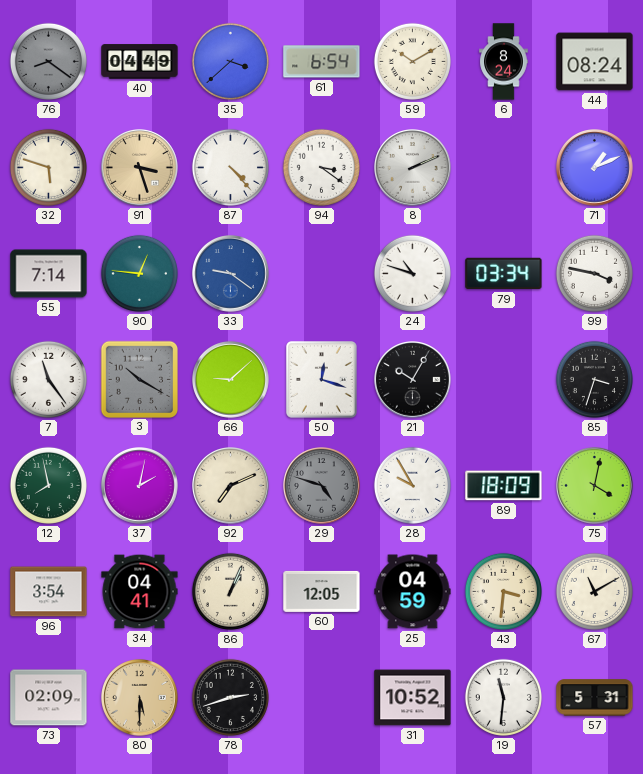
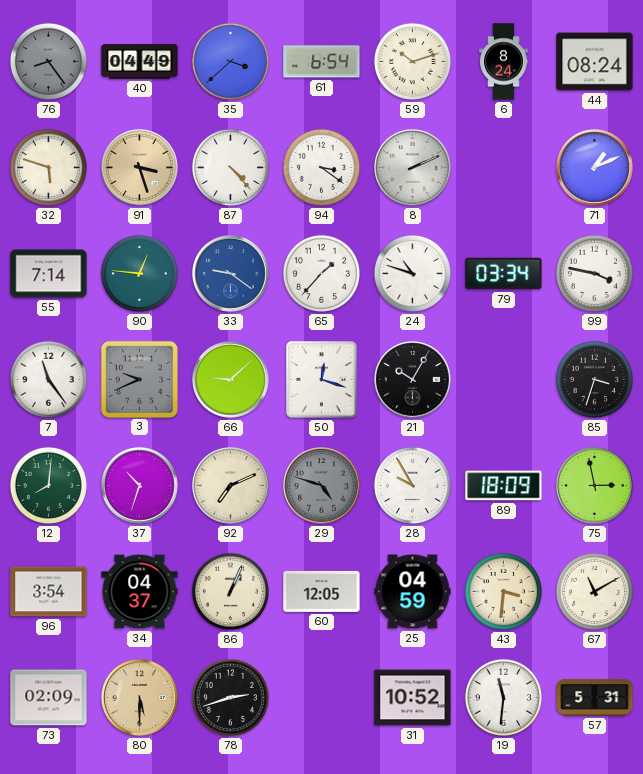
76: 8:21 -> 8:24
59: 10:10 -> 10:12
65: none -> 1:37
3: 10:20 -> 9:41
12: 7:58 -> 8:01
37: 2:02 -> 10:33
75: 4:02 -> 2:58
34: 04:41 -> 04:37
